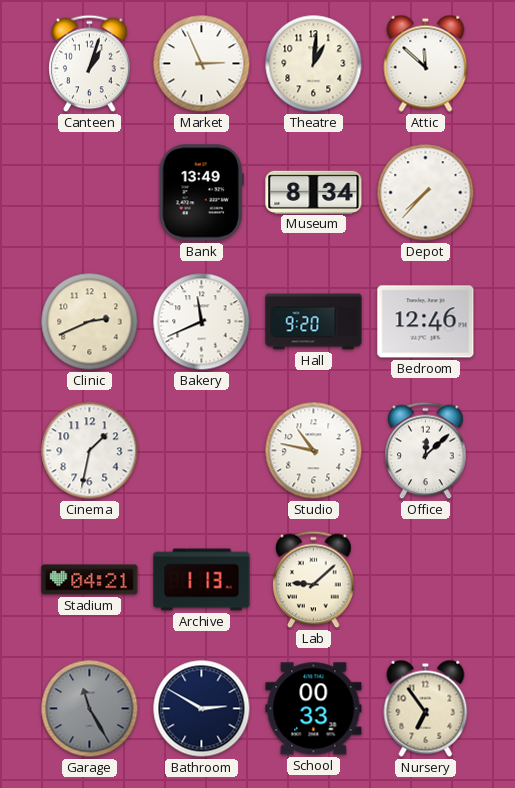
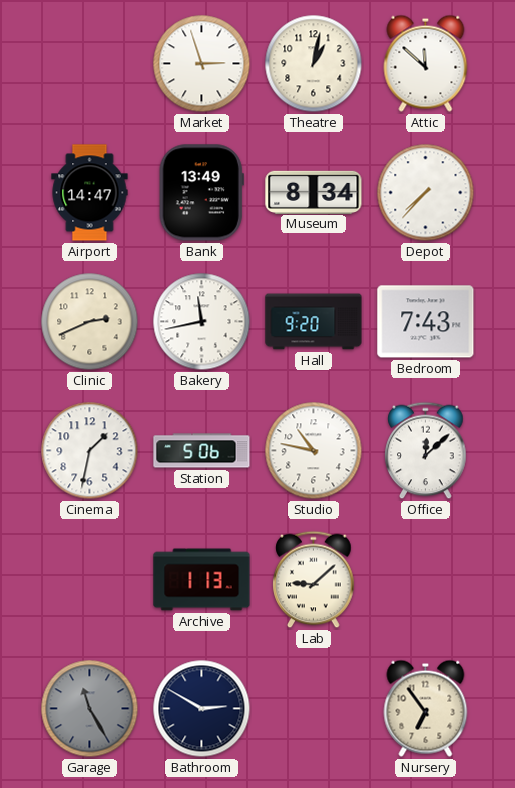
Canteen: 1:03 -> none
Market: 2:56 -> 2:57
Theatre: 1:01 -> 1:02
Airport: none -> 14:47
Bakery: 11:41 -> 11:43
Bedroom: 12:46 -> 7:43
Station: none -> 5:06
Stadium: 04:21 -> none
School: 00:33 -> none
